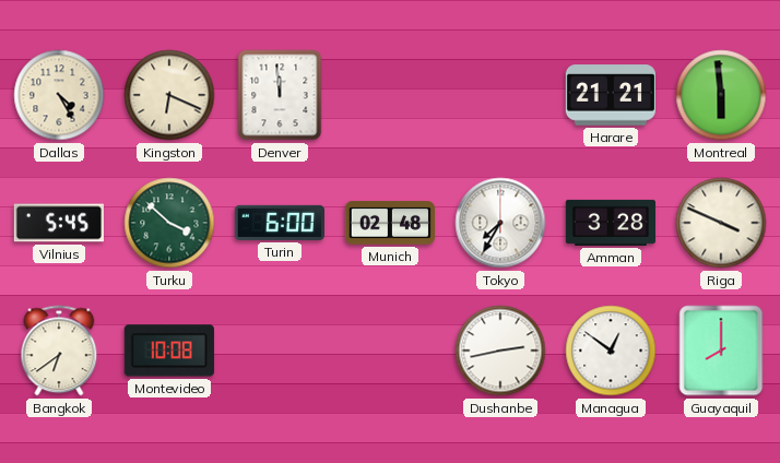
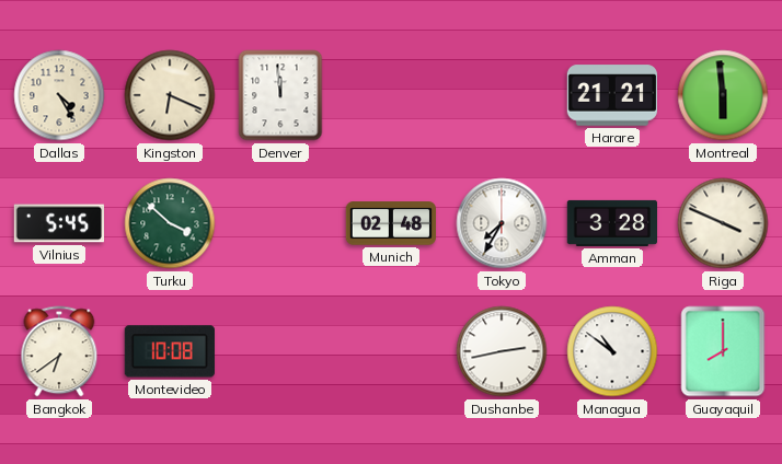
Turin: 6:00 -> none
Managua: 12:51 -> 10:51
